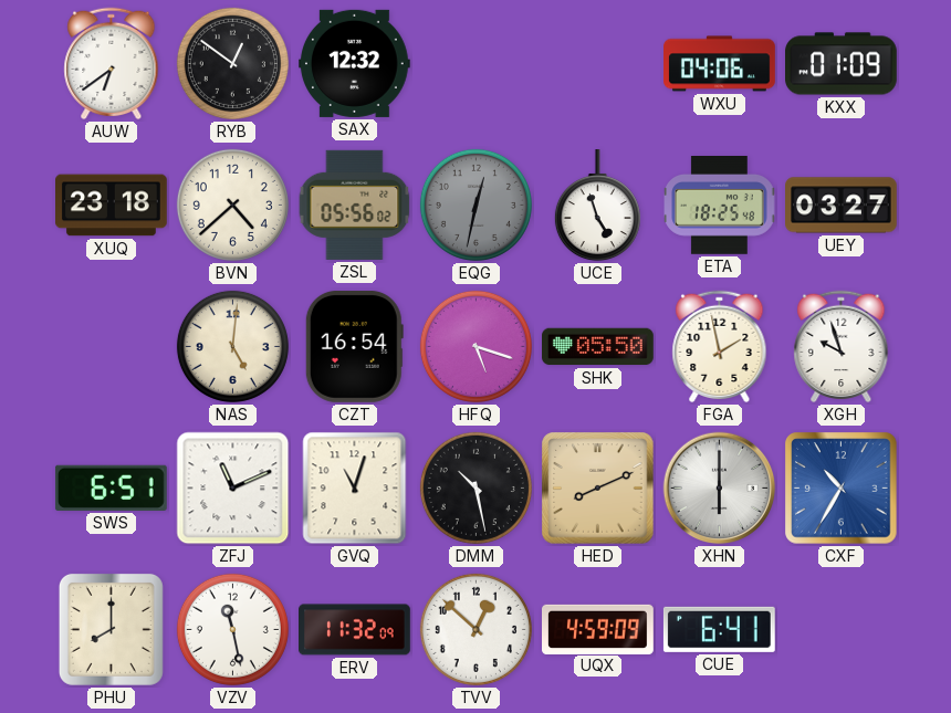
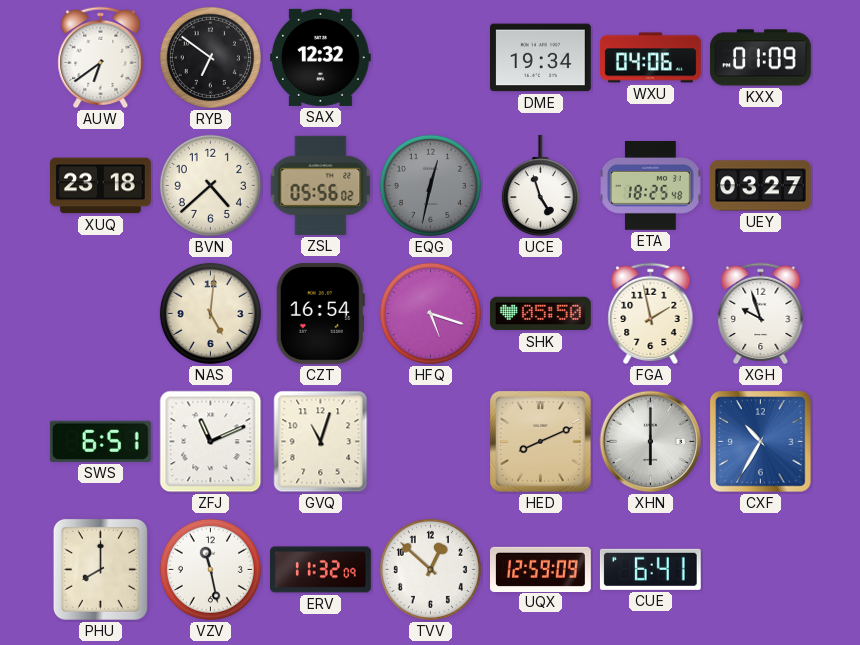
RYB: 12:51 -> 6:51
DME: none -> 19:34
DMM: 10:28 -> none
UQX: 4:59 -> 12:59
